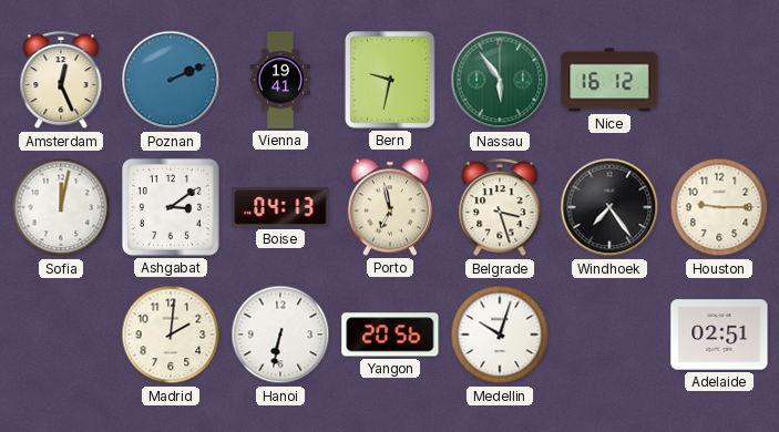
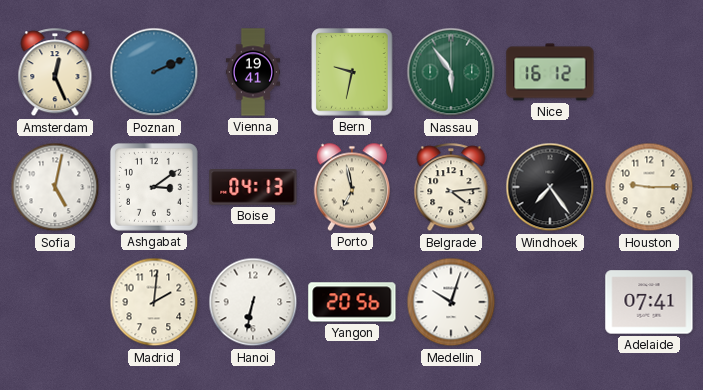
Sofia: 12:02 -> 5:02
Belgrade: 3:27 -> 4:14
Adelaide: 02:51 -> 07:41
